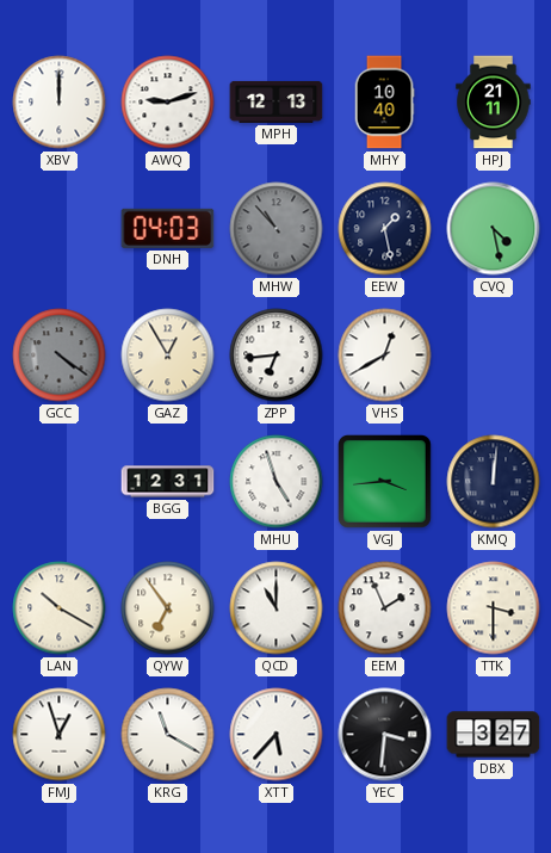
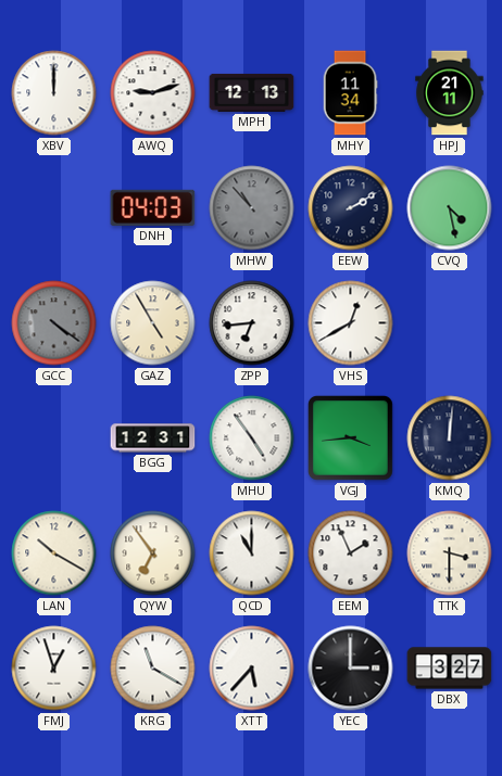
MHY: 10:40 -> 11:34
EEW: 1:28 -> 2:10
GAZ: 12:55 -> 4:55
MHU: 4:57 -> 4:54
YEC: 3:31 -> 3:00
